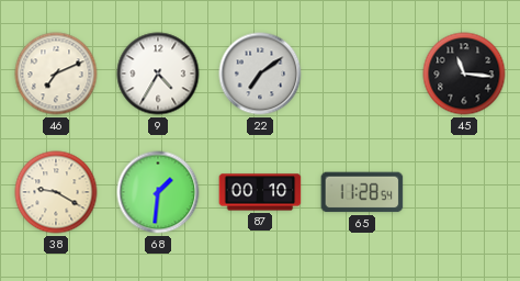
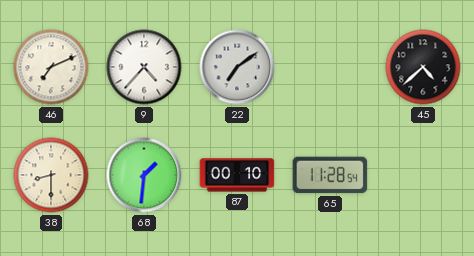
9: 4:35 -> 4:37
45: 11:16 -> 4:38
38: 9:20 -> 8:30
